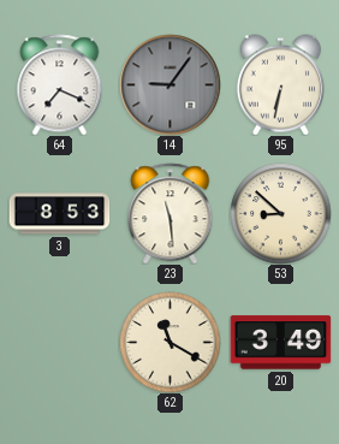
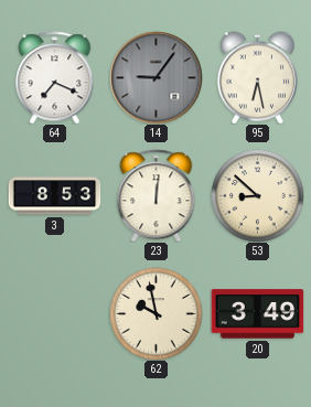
95: 6:32 -> 6:28
23: 11:29 -> 12:01
62: 11:20 -> 9:58
